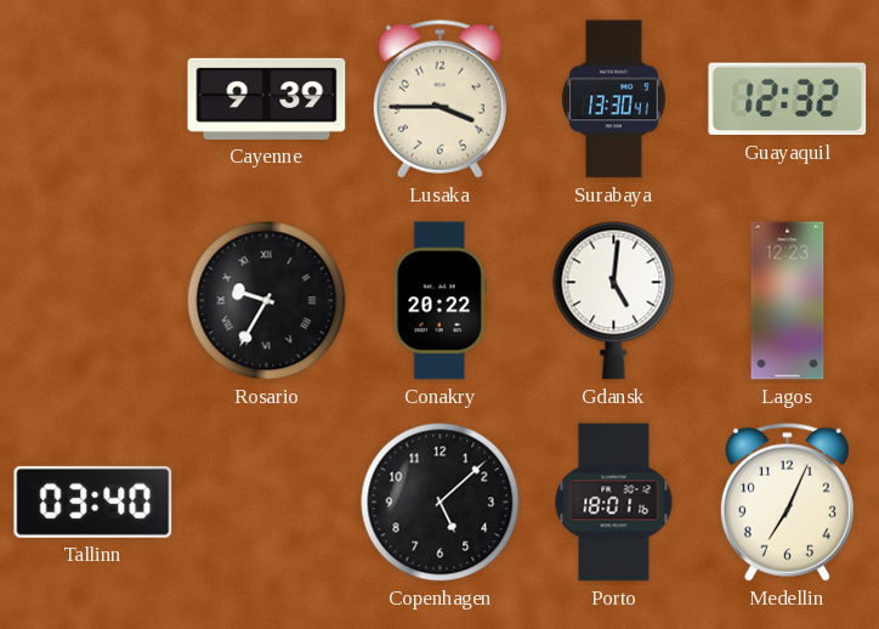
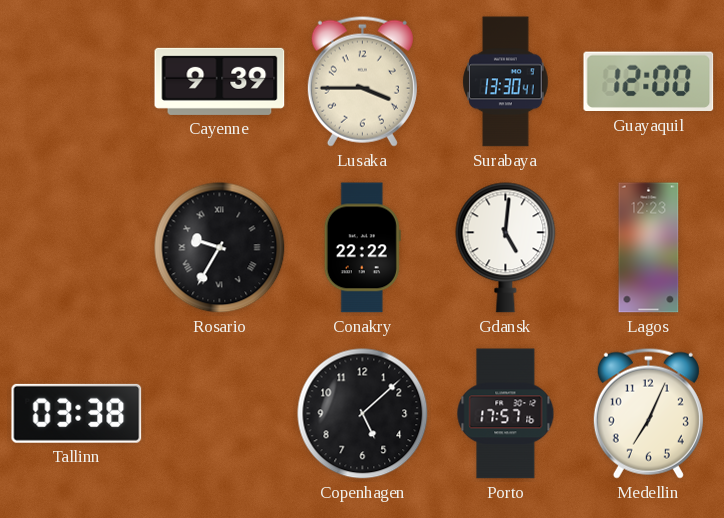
Guayaquil: 12:32 -> 12:00
Conakry: 20:22 -> 22:22
Tallinn: 03:40 -> 03:38
Porto: 18:01 -> 17:57
